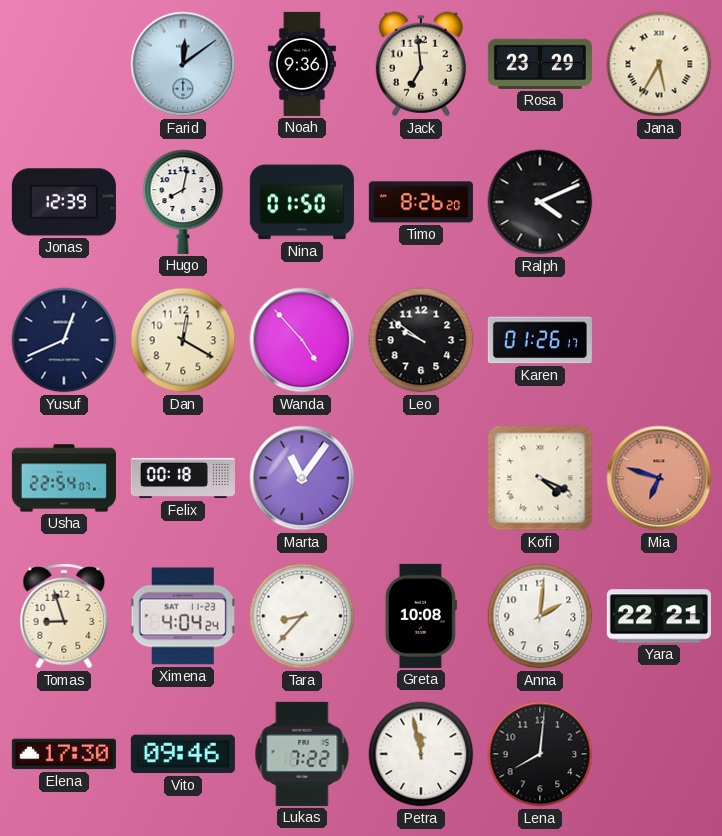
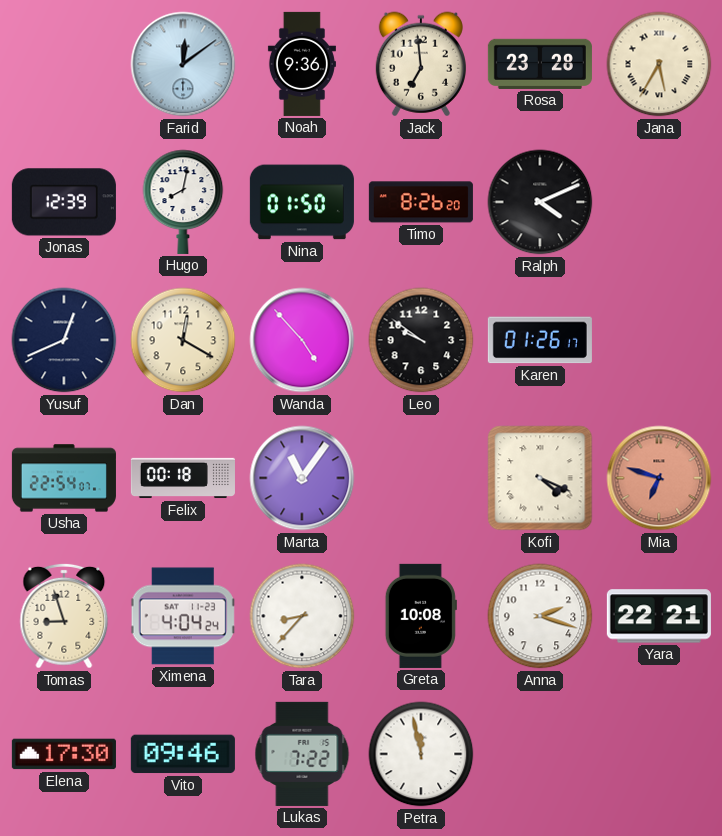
Rosa: 23:29 -> 23:28
Anna: 2:01 -> 2:18
Lena: 8:01 -> none
